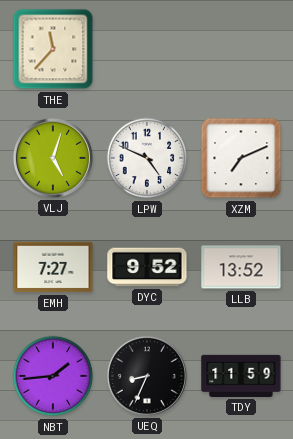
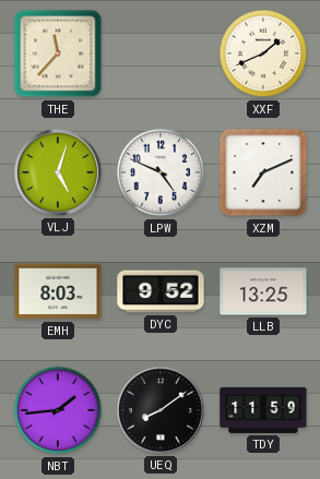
XXF: none -> 1:41
EMH: 7:27 -> 8:03
LLB: 13:52 -> 13:25
UEQ: 8:34 -> 8:09
